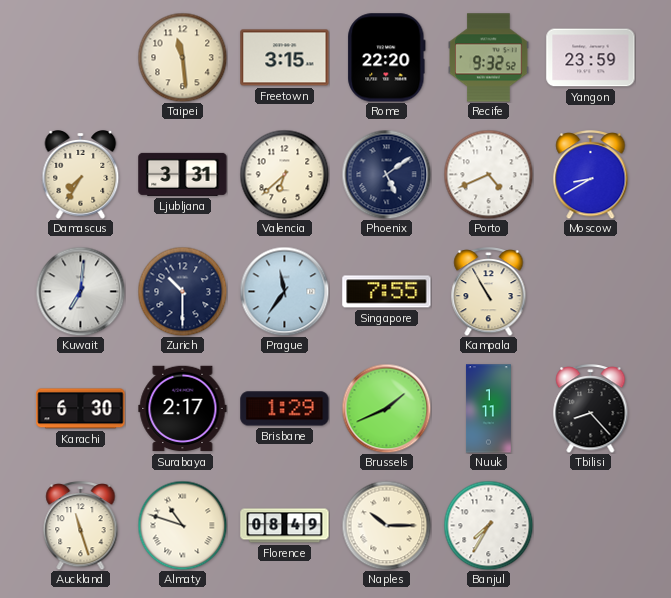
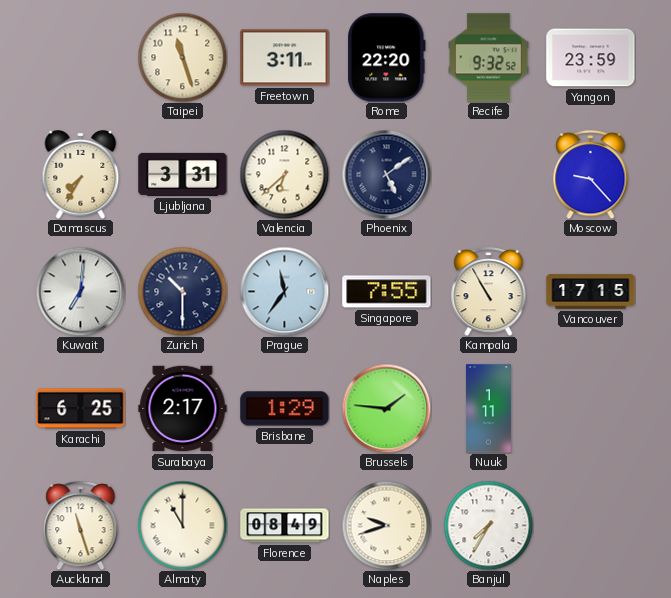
Taipei: 11:29 -> 11:27
Freetown: 3:15 -> 3:11
Porto: 4:41 -> none
Moscow: 8:40 -> 9:23
Vancouver: none -> 17:15
Karachi: 6:30 -> 6:25
Brussels: 1:41 -> 1:46
Tbilisi: 8:23 -> none
Almaty: 10:48 -> 11:00
Naples: 10:15 -> 9:42
